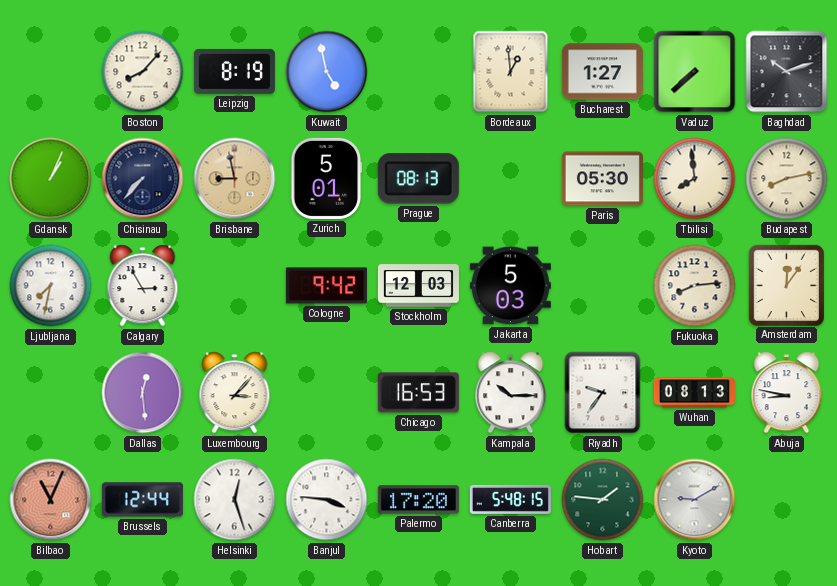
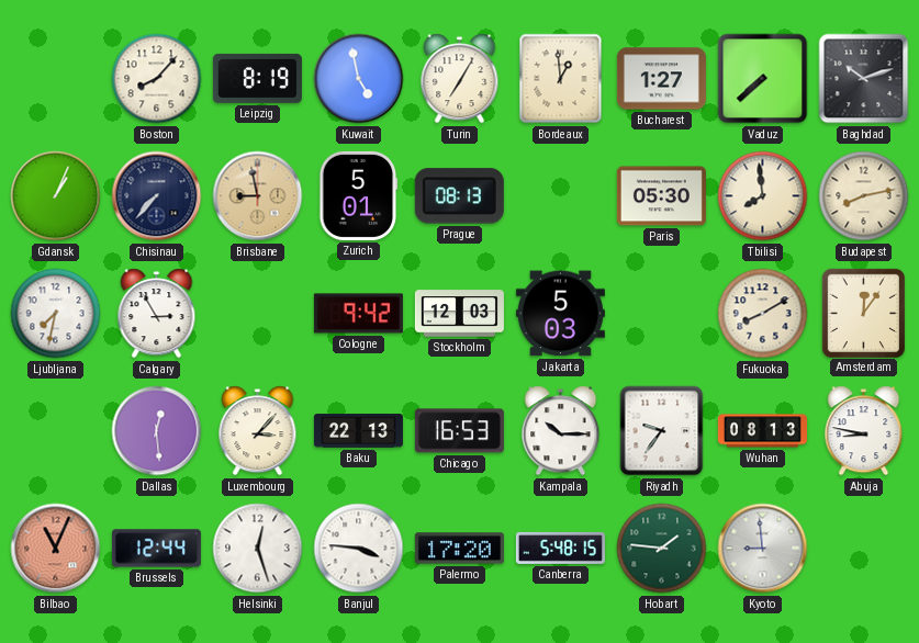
Turin: none -> 7:05
Fukuoka: 8:14 -> 8:10
Baku: none -> 22:13
Kyoto: 9:10 -> 8:59
